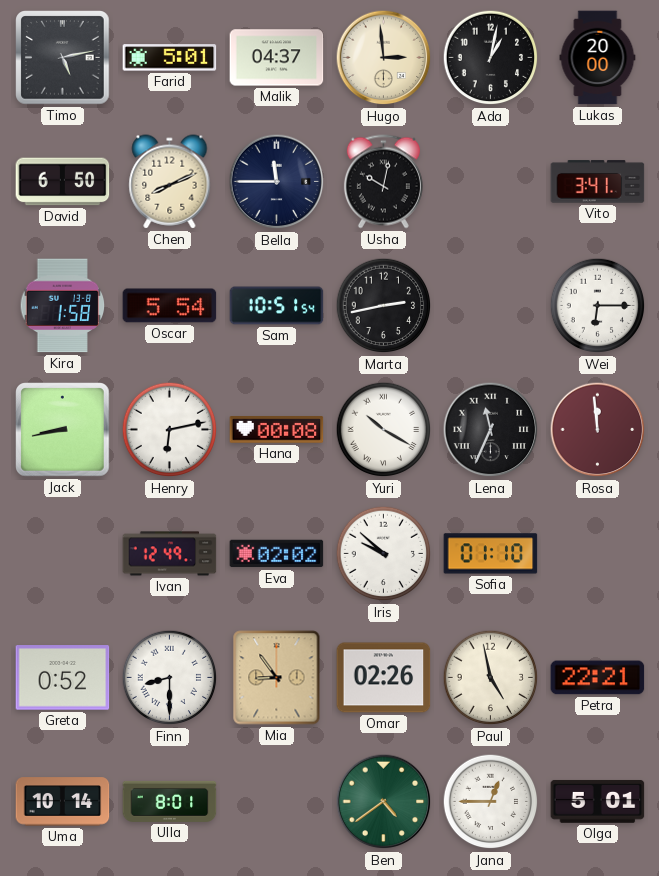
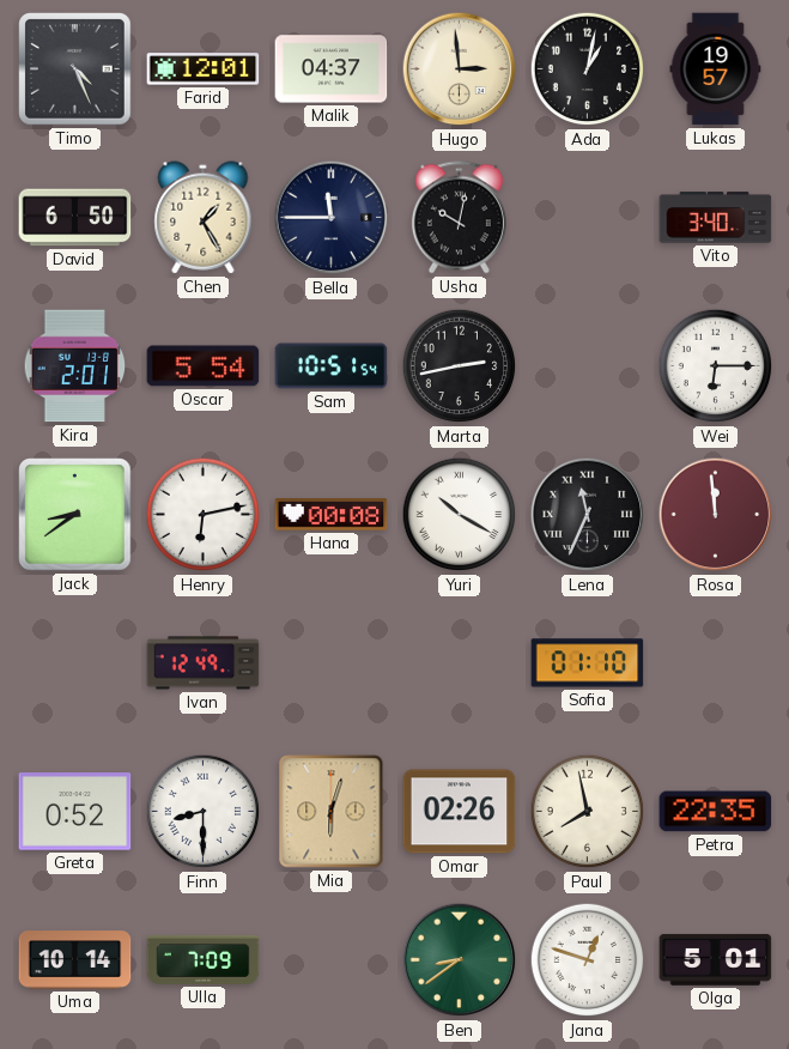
Timo: 5:13 -> 4:26
Farid: 5:01 -> 12:01
Lukas: 20:00 -> 19:57
Chen: 8:11 -> 1:25
Vito: 3:41 -> 3:40
Kira: 1:58 -> 2:01
Jack: 8:43 -> 8:39
Eva: 02:02 -> none
Iris: 9:52 -> none
Mia: 8:54 -> 6:03
Paul: 4:58 -> 7:58
Petra: 22:21 -> 22:35
Ulla: 8:01 -> 7:09
Ben: 4:39 -> 8:39
Jana: 12:45 -> 12:48
